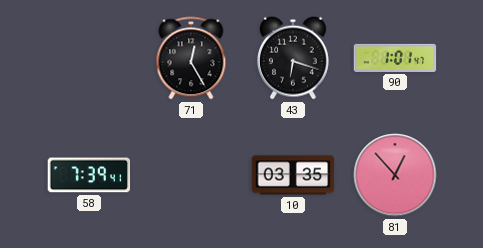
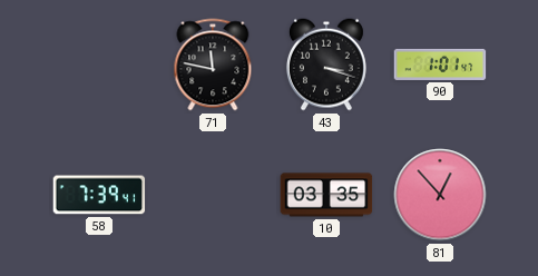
71: 12:25 -> 11:47
43: 6:18 -> 3:18
